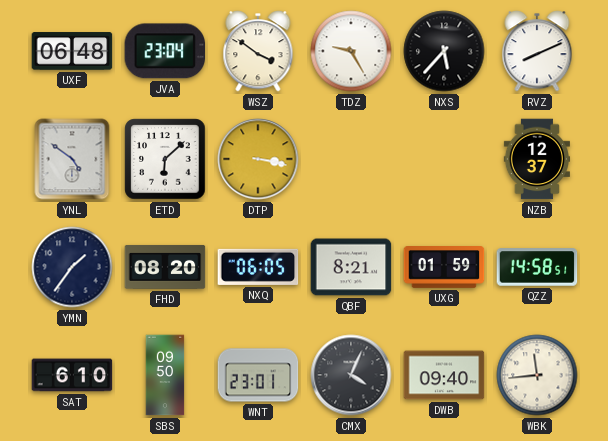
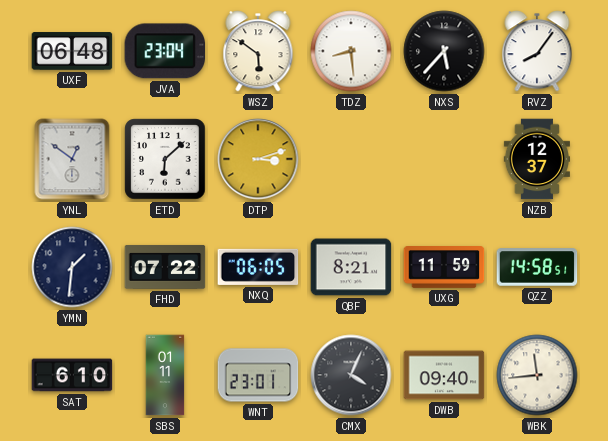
WSZ: 3:51 -> 5:51
TDZ: 9:25 -> 8:29
RVZ: 8:11 -> 8:06
YNL: 4:51 -> 12:51
DTP: 3:17 -> 3:12
YMN: 1:36 -> 1:31
FHD: 08:20 -> 07:22
UXG: 01:59 -> 11:59
SBS: 09:50 -> 01:11
